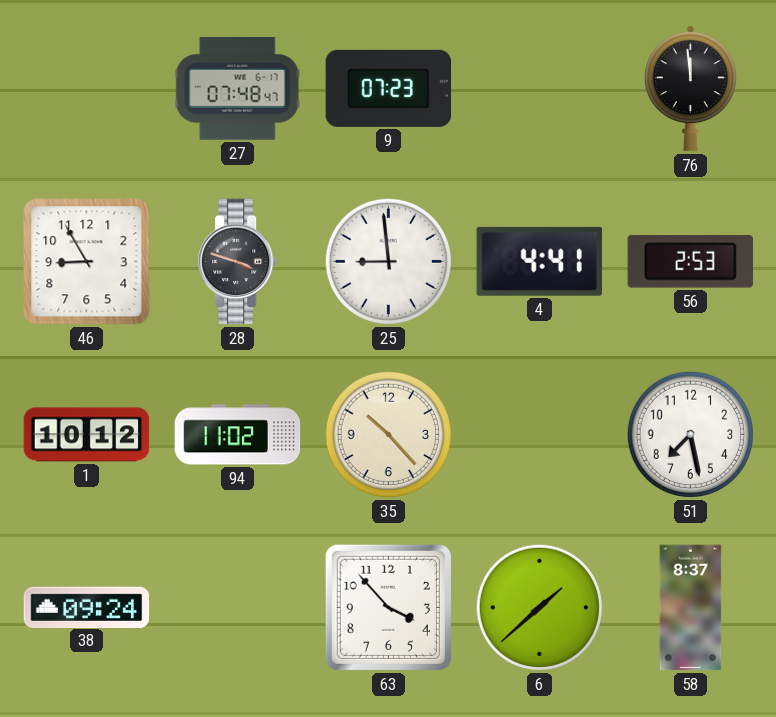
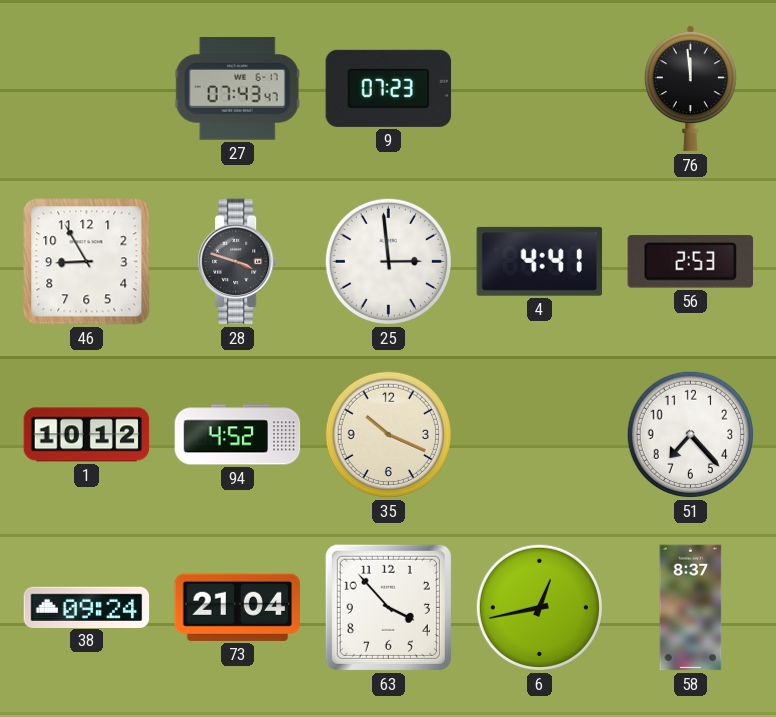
27: 07:48 -> 07:43
25: 8:59 -> 2:59
94: 11:02 -> 4:52
35: 10:23 -> 10:19
51: 7:28 -> 7:23
73: none -> 21:04
6: 1:38 -> 12:43
